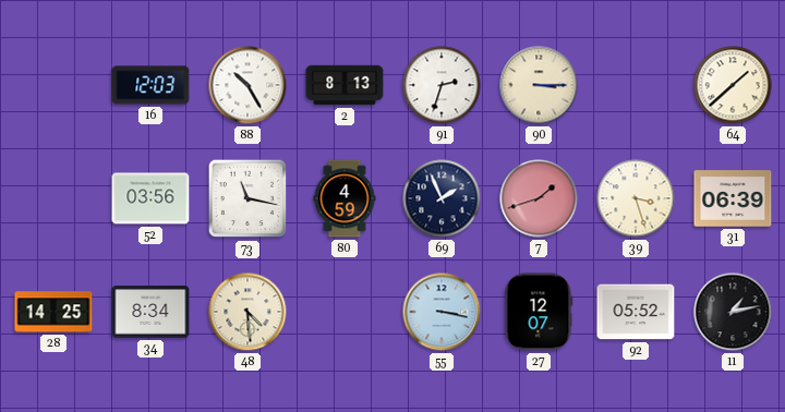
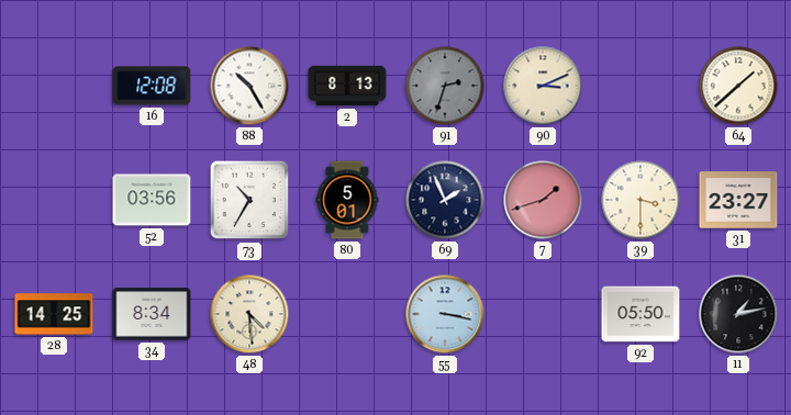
16: 12:03 -> 12:08
91 dial: white -> grey
90: 3:15 -> 3:11
73: 11:17 -> 10:35
80: 4:59 -> 5:01
39: 3:27 -> 3:30
31: 06:39 -> 23:27
27: 12:07 -> none
92: 05:52 -> 05:50
